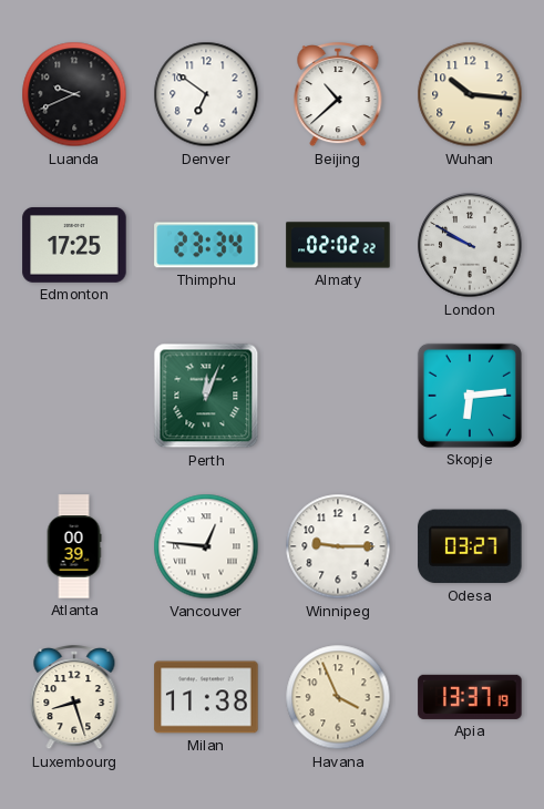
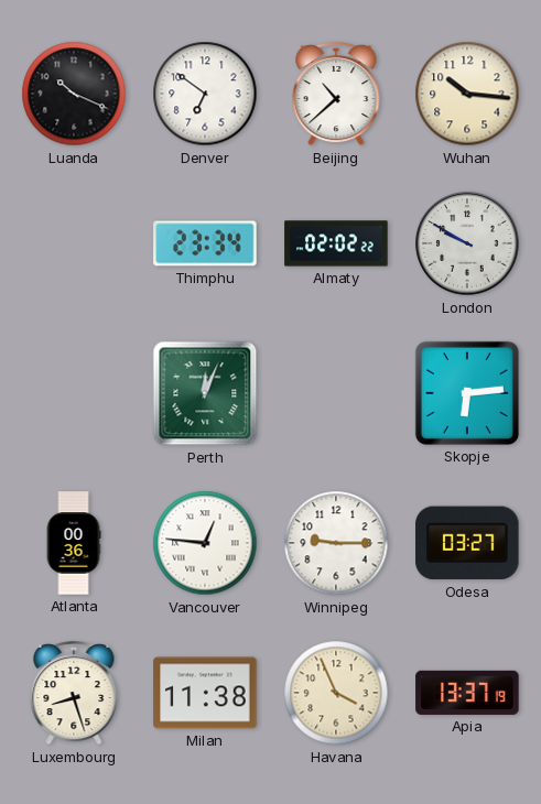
Luanda: 9:41 -> 10:19
Edmonton: 17:25 -> none
Atlanta: 00:39 -> 00:36
